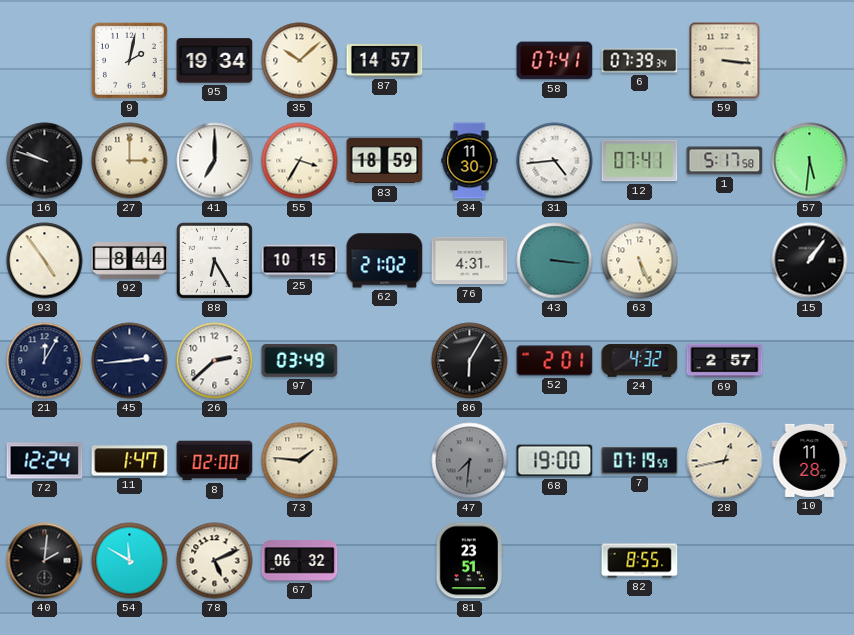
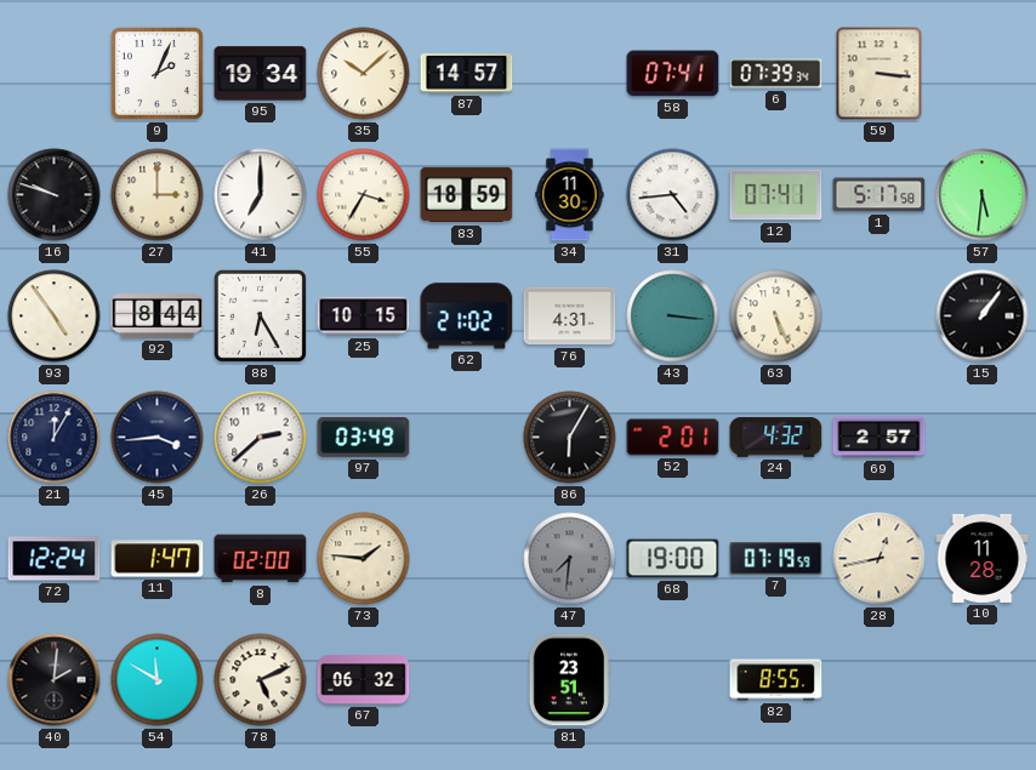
9: 2:02 -> 2:04
45: 2:44 -> 3:44
